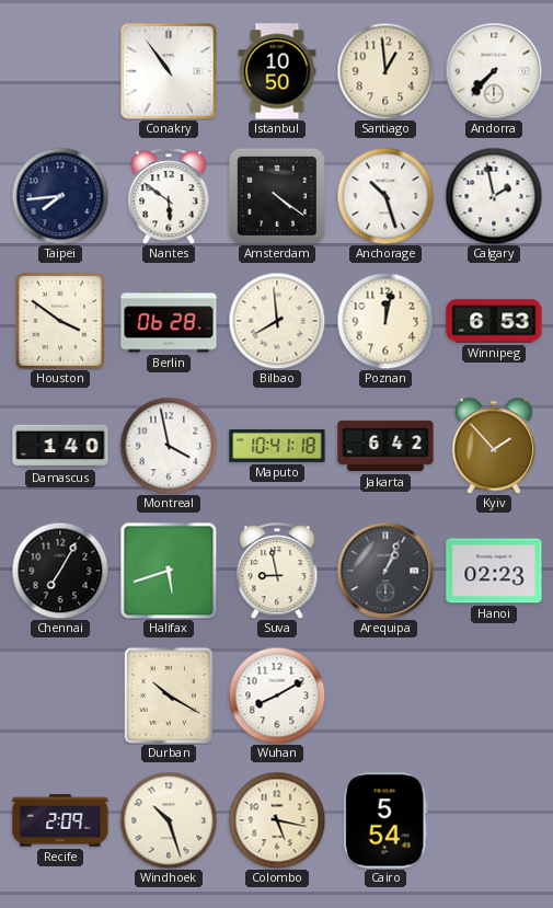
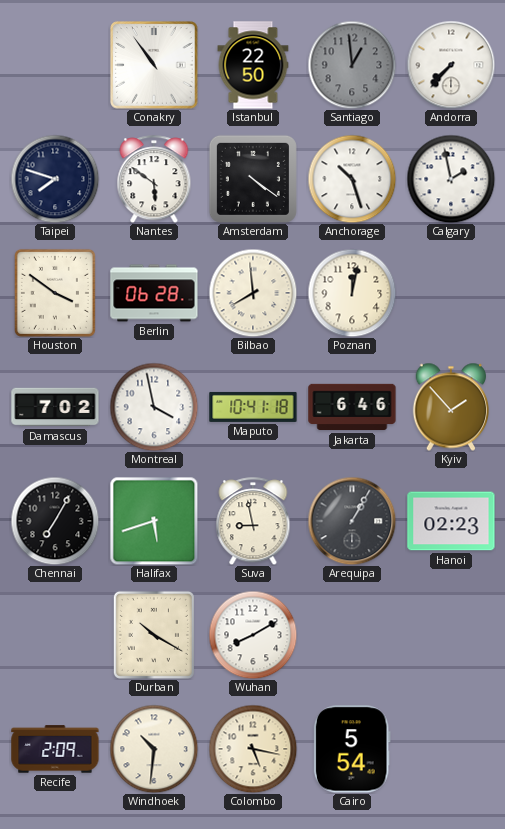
Istanbul: 10:50 -> 22:50
Santiago dial: cream -> grey
Taipei: 7:44 -> 7:48
Winnipeg: 6:53 -> none
Damascus: 1:40 -> 7:02
Jakarta: 6:42 -> 6:46
Arequipa: 1:04 -> 1:05
Windhoek: 10:27 -> 10:31
